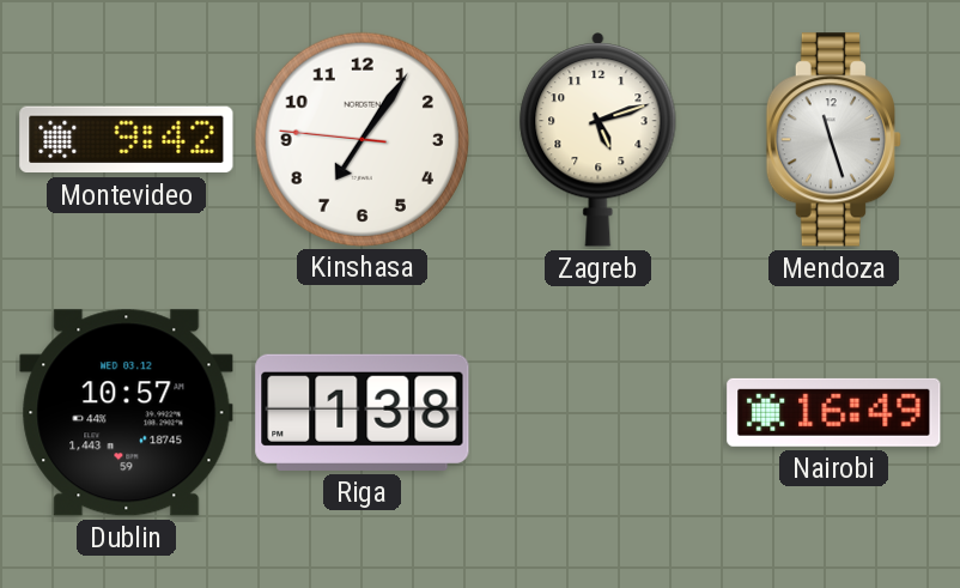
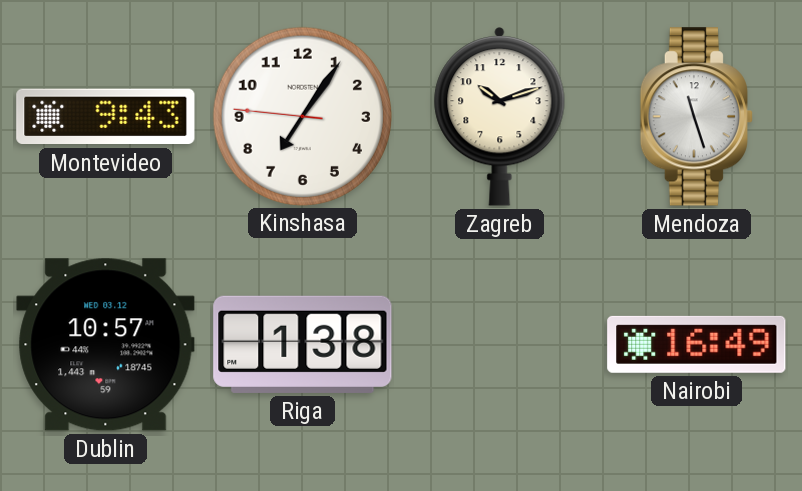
Montevideo: 9:42 -> 9:43
Zagreb: 5:12 -> 10:12
